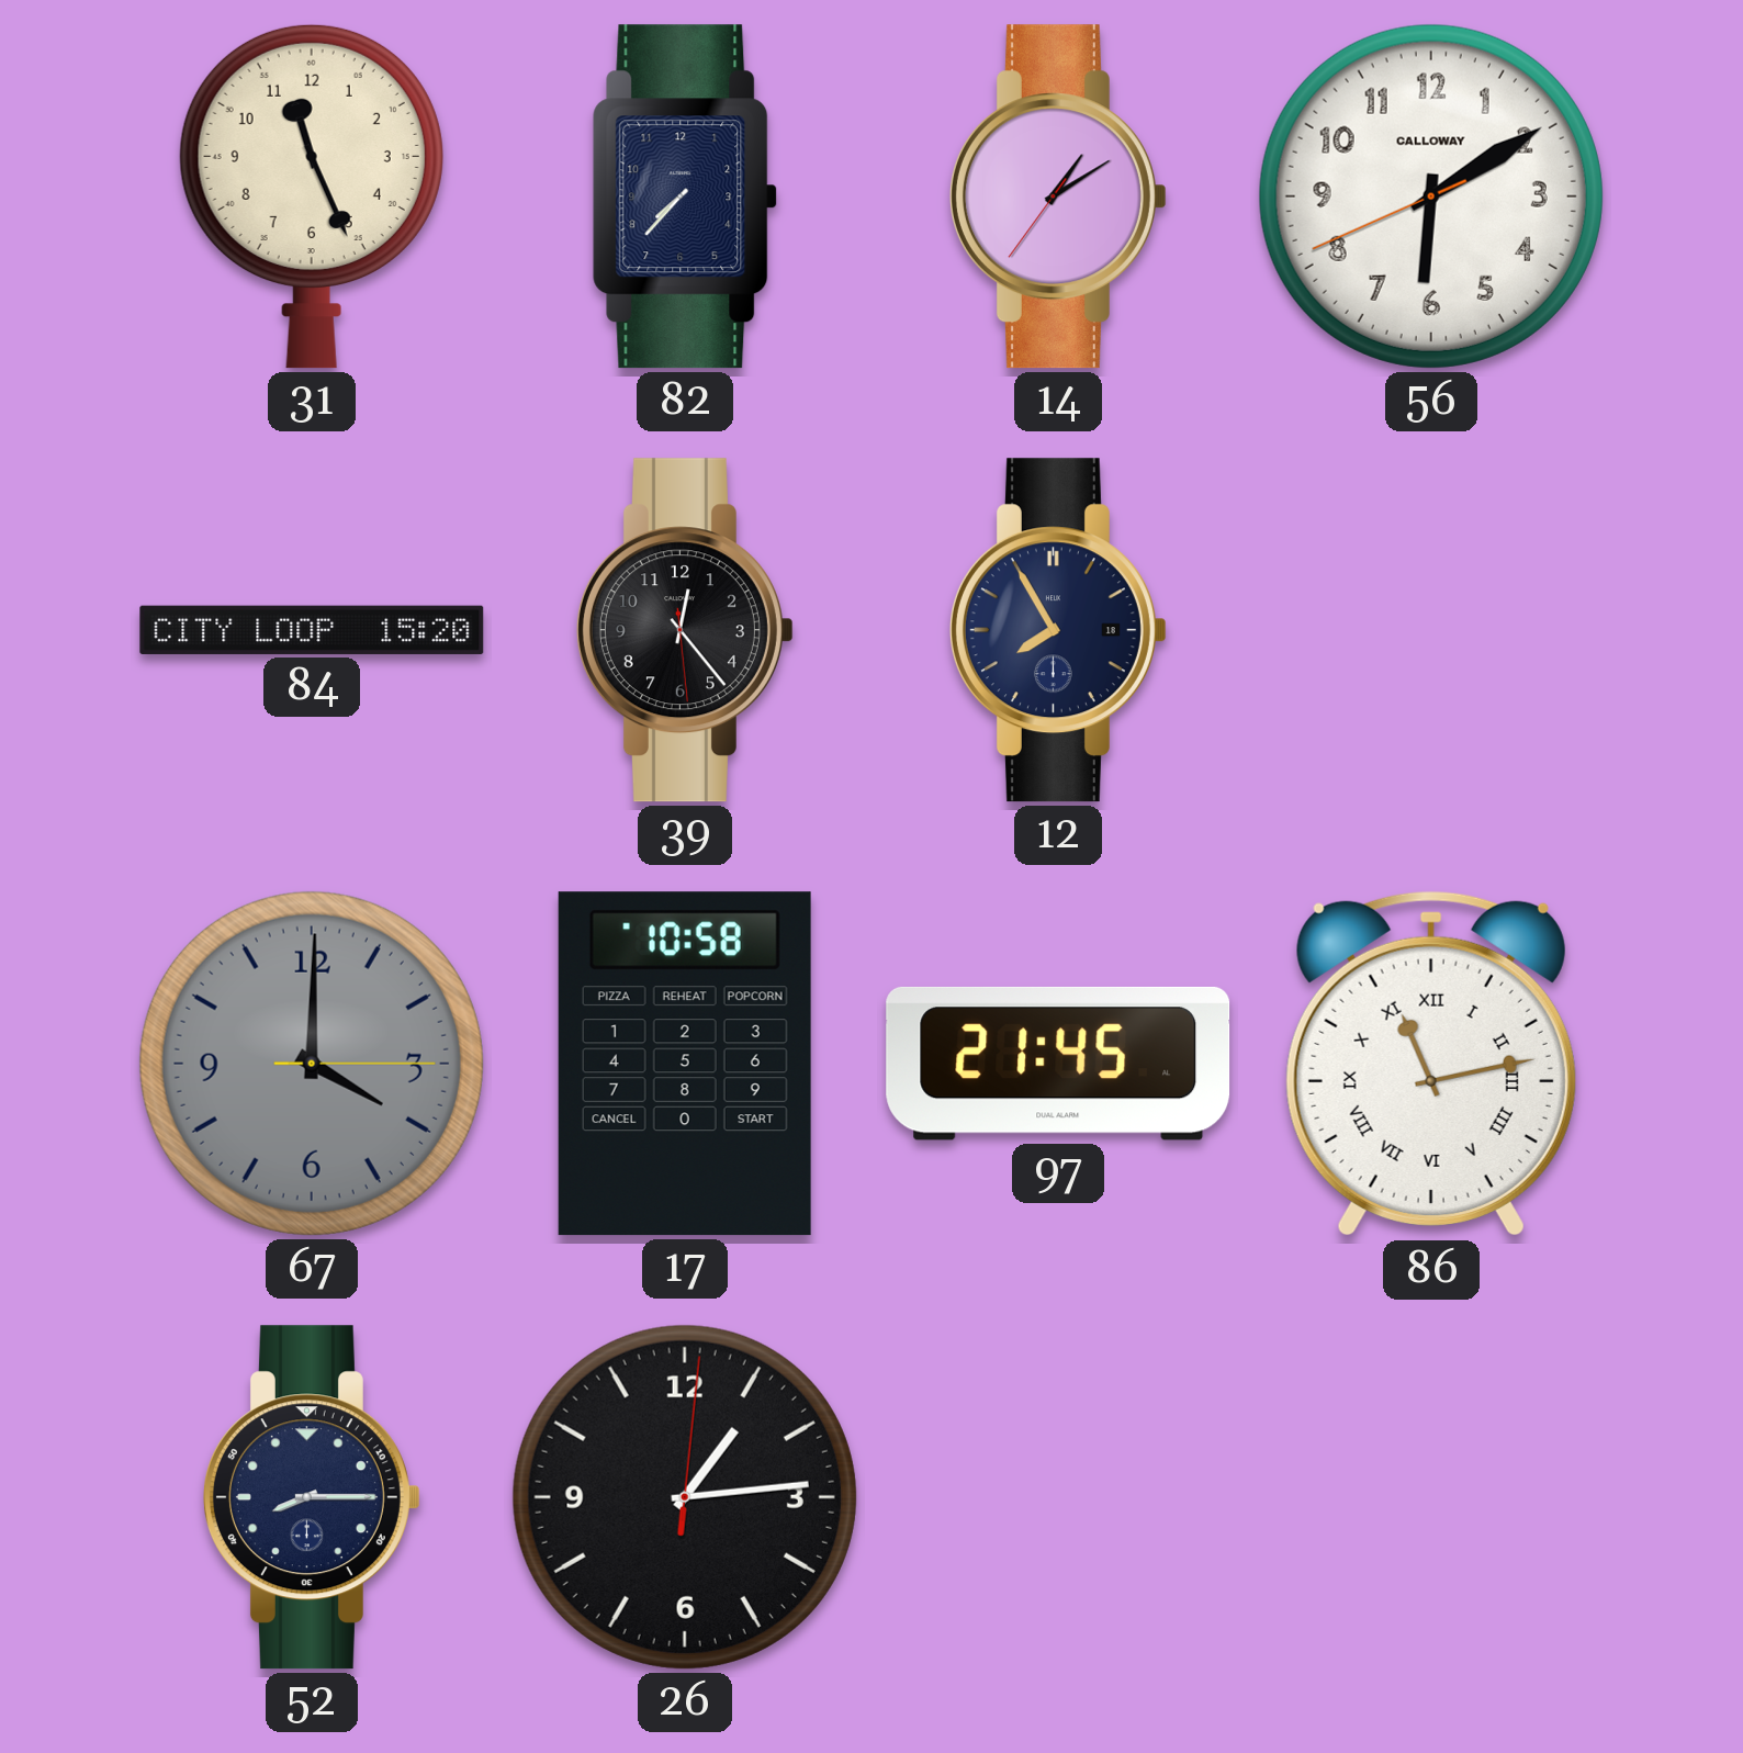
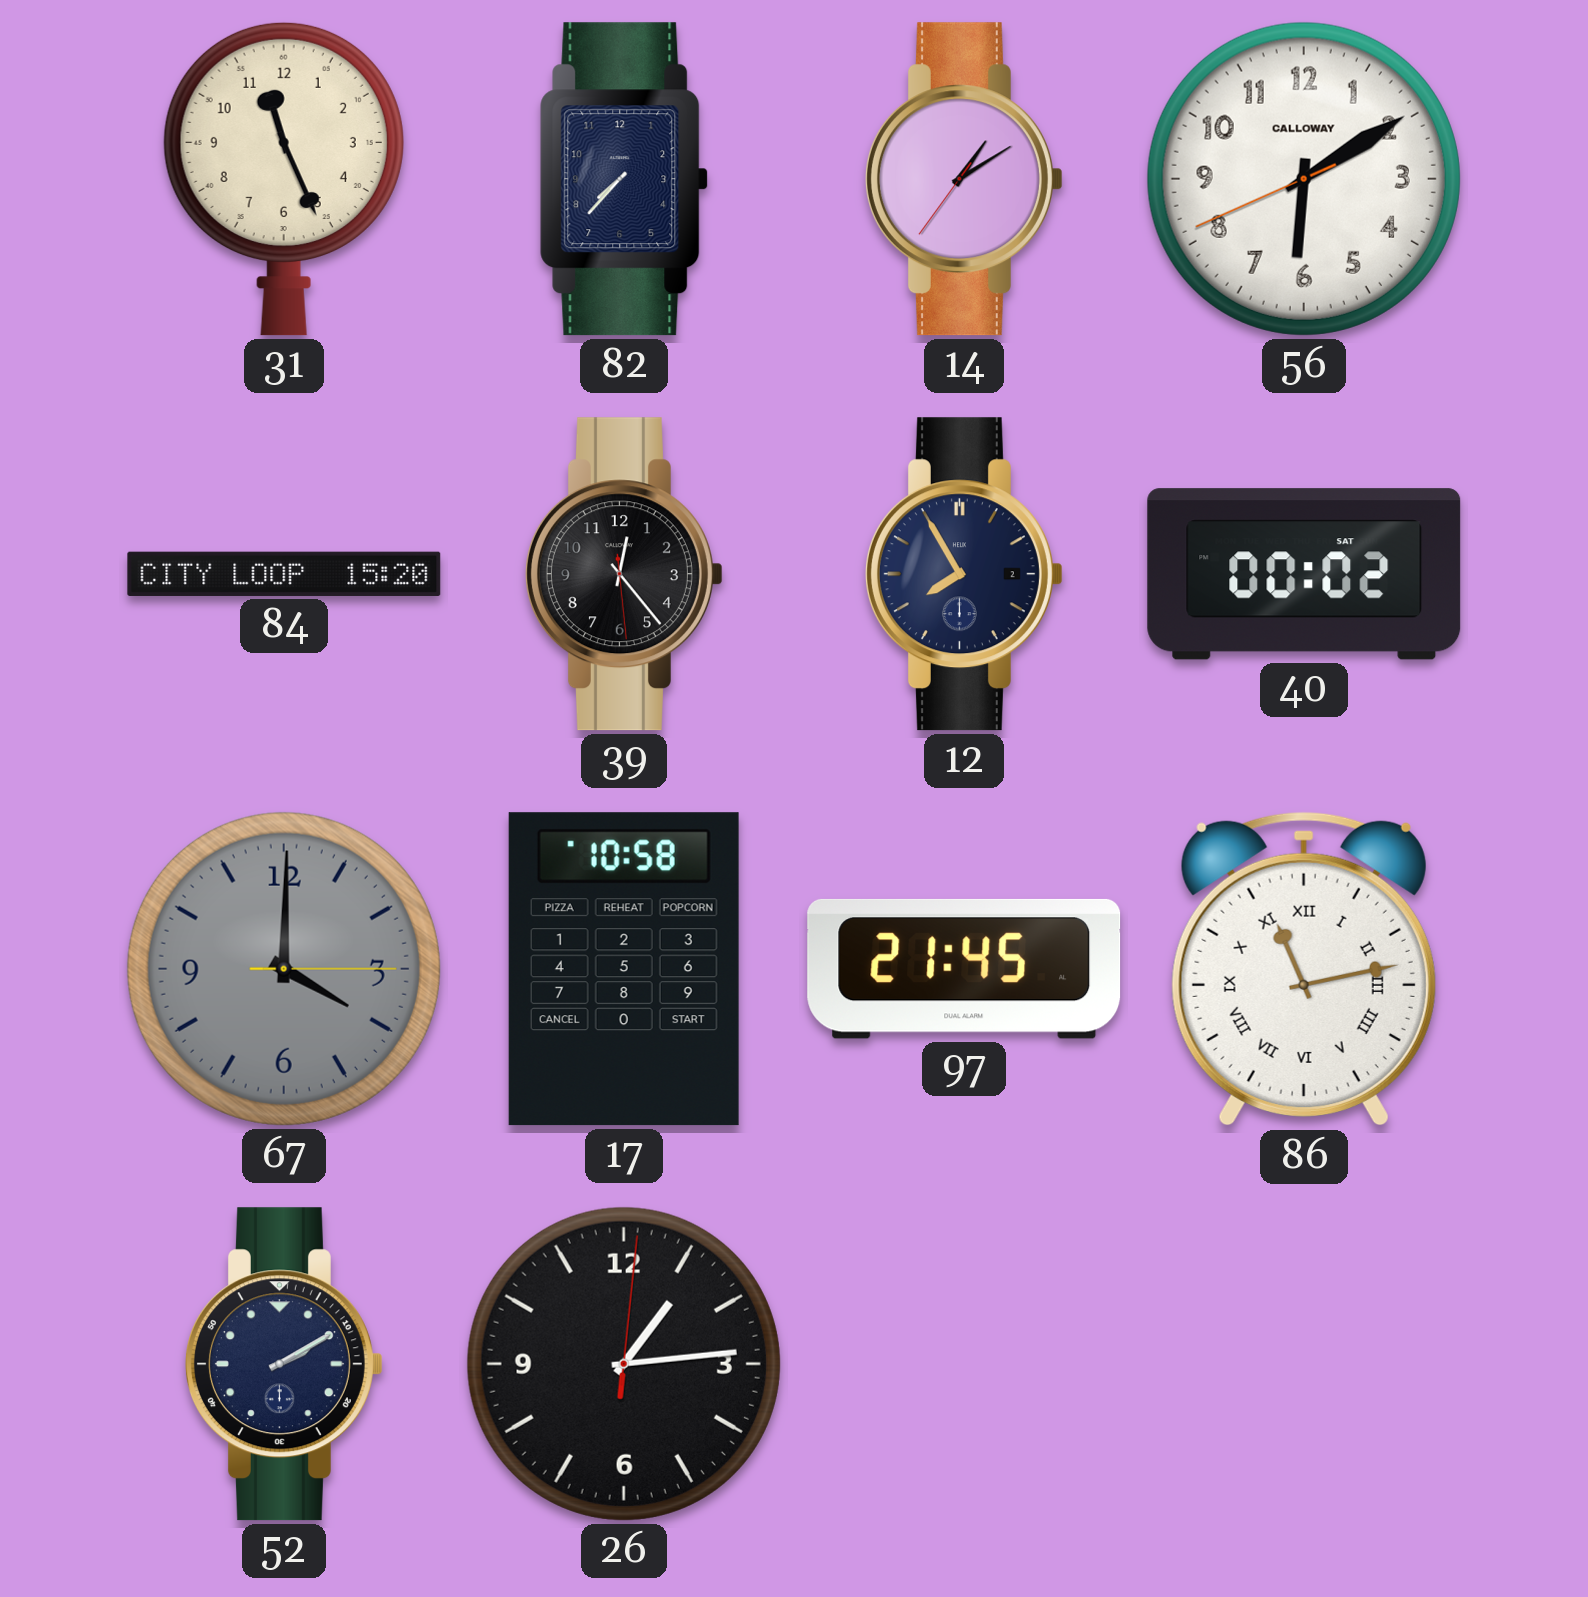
12 date: 18 -> 2
40: none -> 00:02
52: 8:15 -> 2:10
